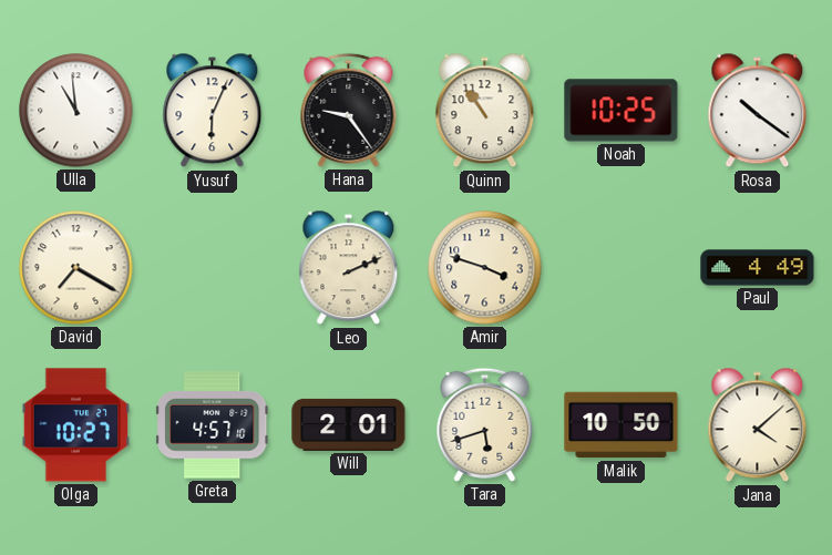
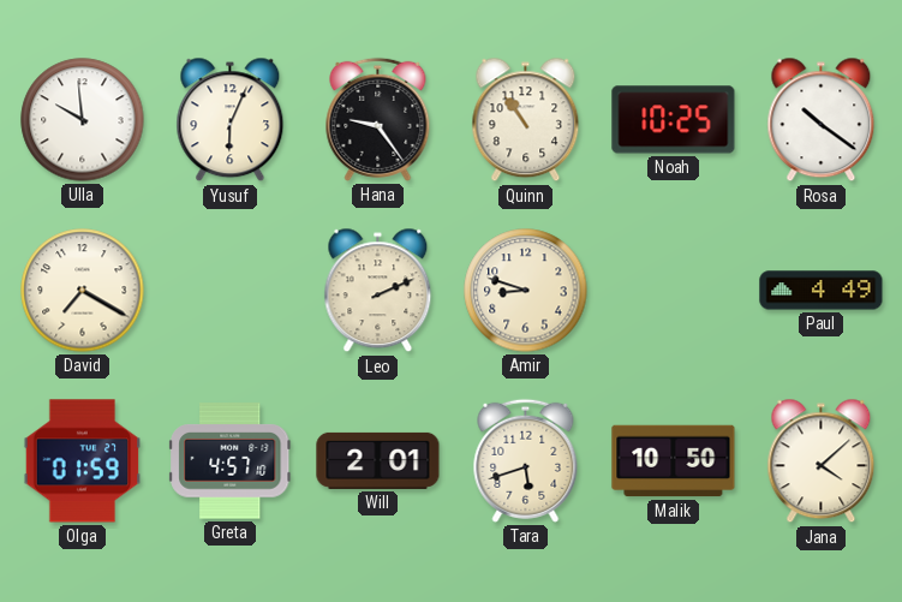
Ulla: 10:59 -> 9:59
Amir: 3:48 -> 8:48
Olga: 10:27 -> 01:59
